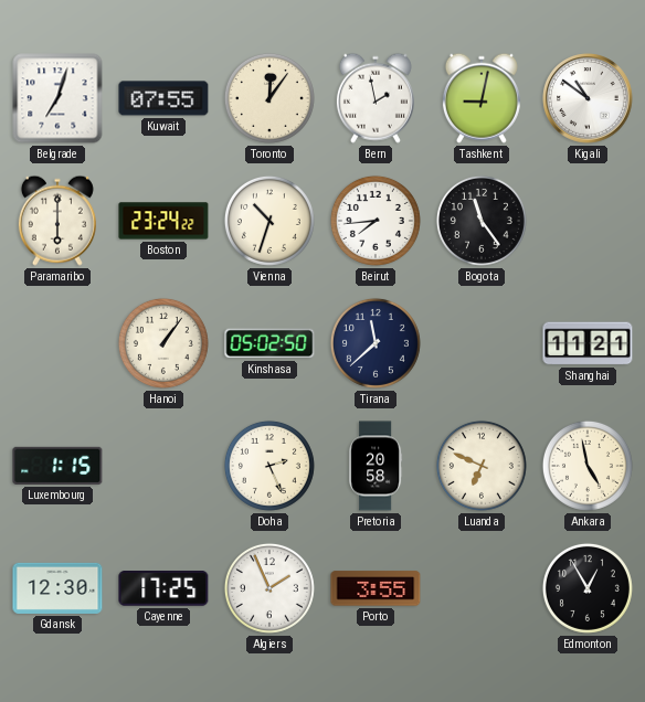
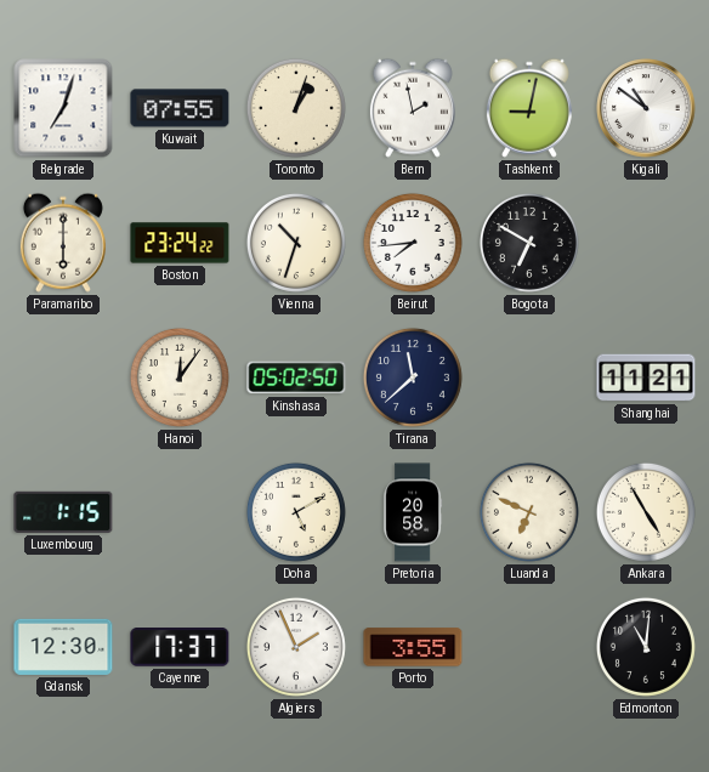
Toronto: 12:06 -> 1:03
Bogota: 11:24 -> 6:50
Hanoi: 1:06 -> 12:06
Doha: 2:26 -> 5:10
Ankara: 4:58 -> 4:55
Cayenne: 17:25 -> 17:37
Edmonton: 12:55 -> 11:01
